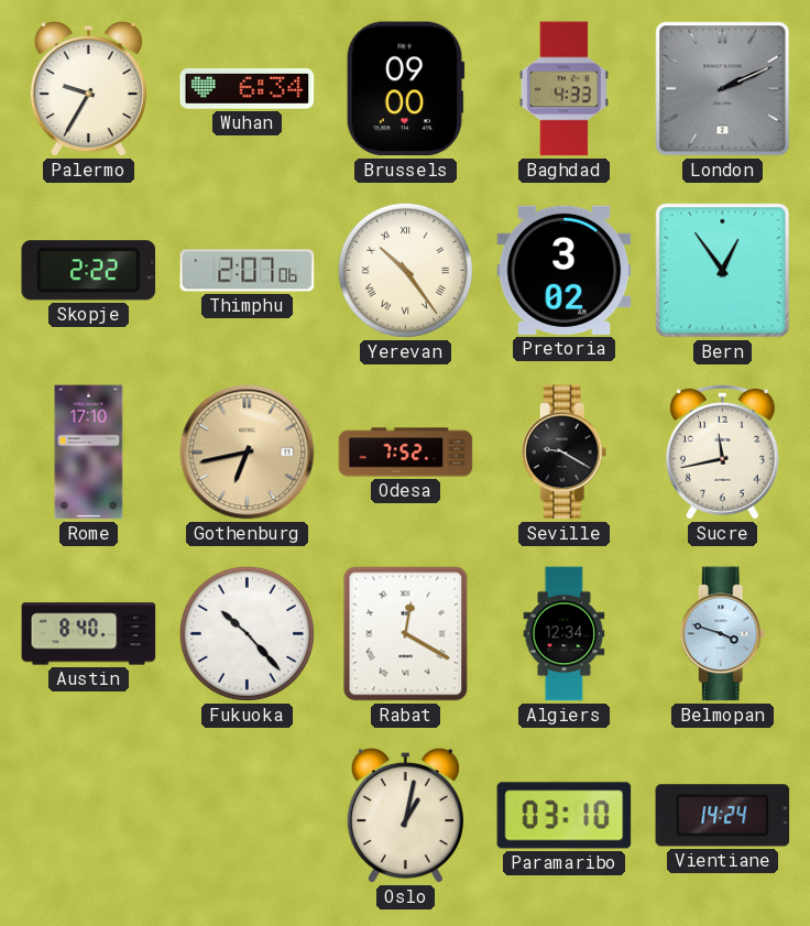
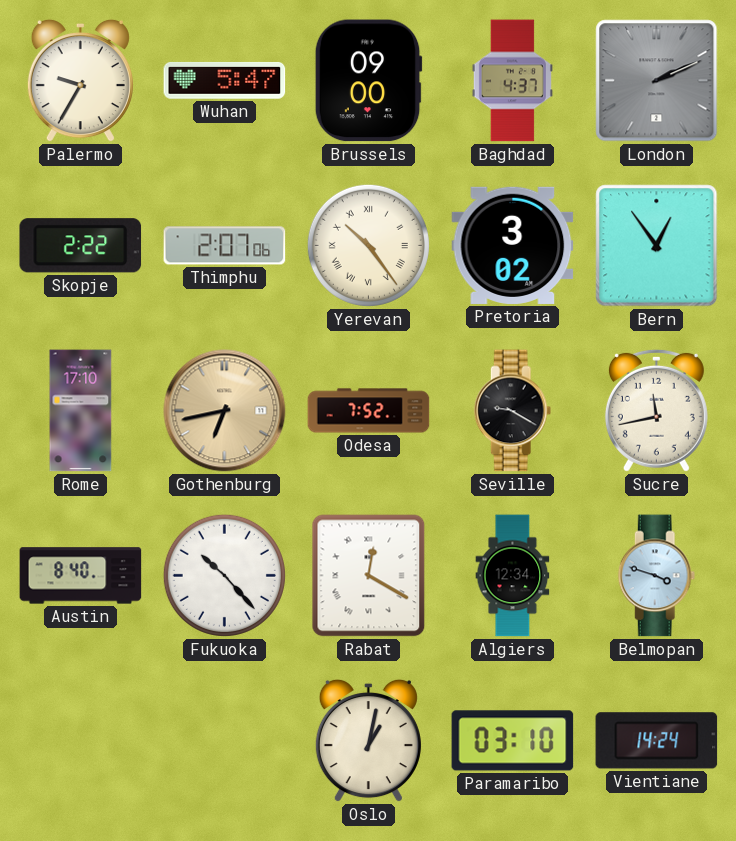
Wuhan: 6:34 -> 5:47
Baghdad: 4:33 -> 4:37
